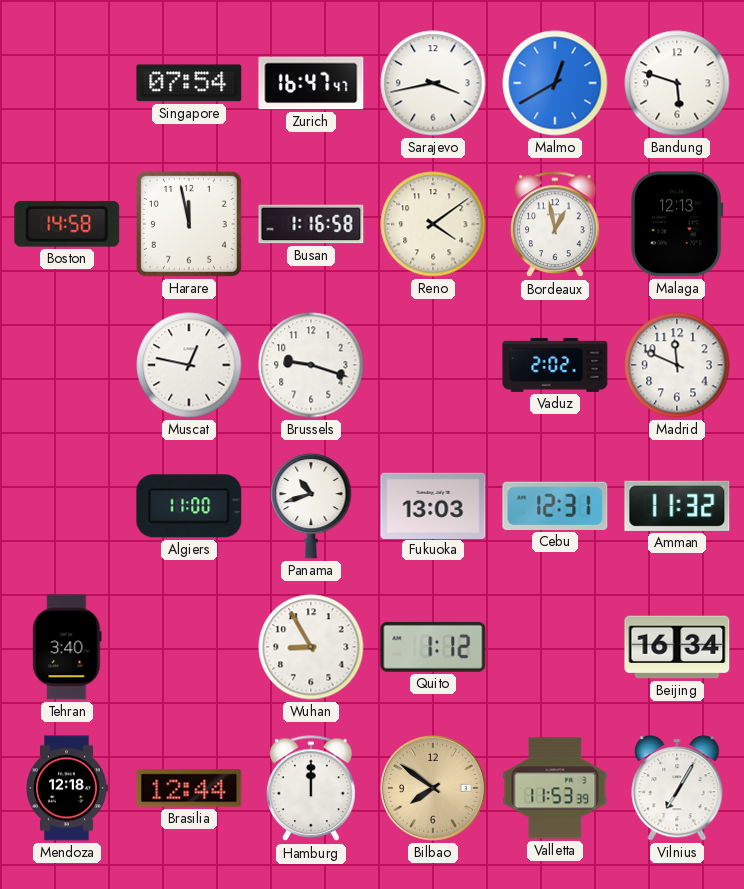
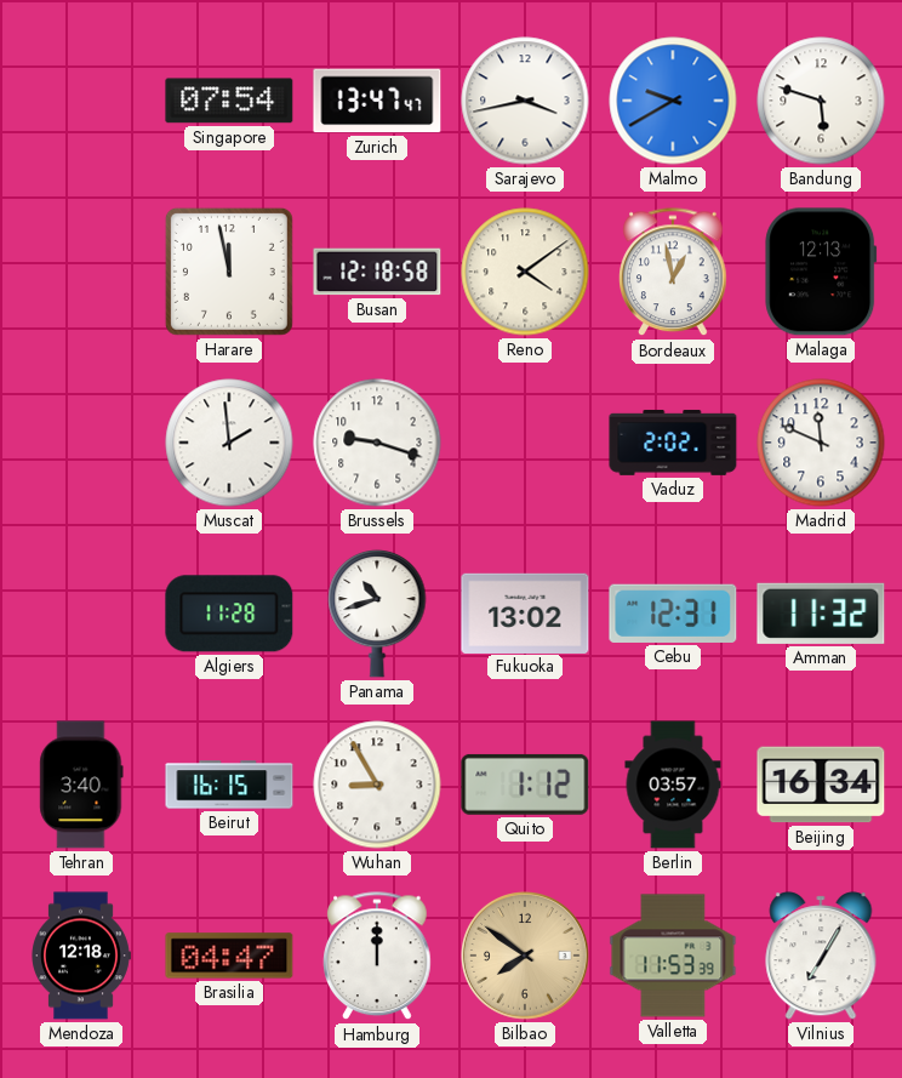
Zurich: 16:47 -> 13:47
Malmo: 12:40 -> 9:40
Boston: 14:58 -> none
Busan: 1:16 -> 12:18
Muscat: 12:47 -> 1:59
Algiers: 11:00 -> 11:28
Fukuoka: 13:03 -> 13:02
Beirut: none -> 16:15
Berlin: none -> 03:57
Brasilia: 12:44 -> 04:47
